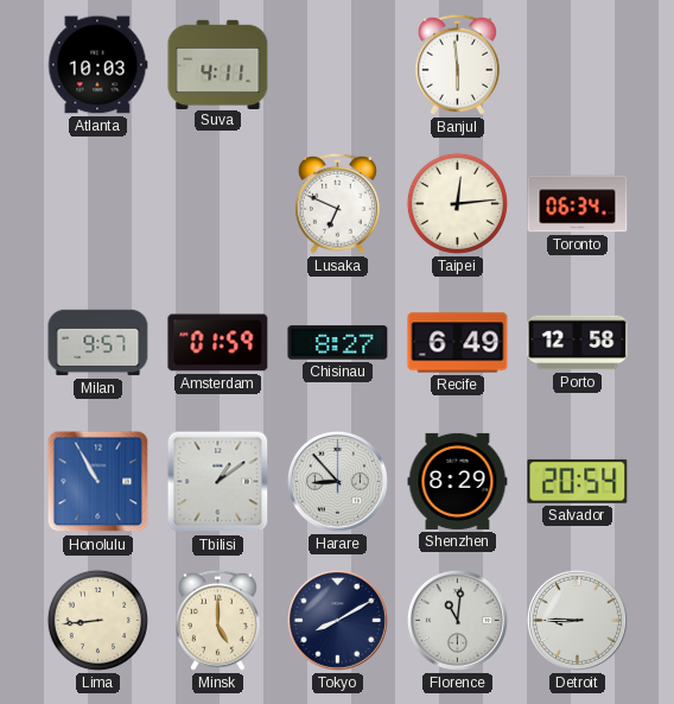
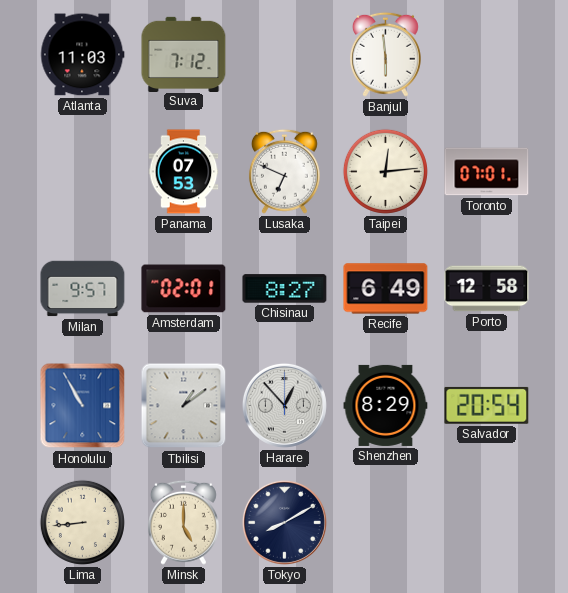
Atlanta: 10:03 -> 11:03
Suva: 4:11 -> 7:12
Panama: none -> 07:53
Toronto: 06:34 -> 07:01
Amsterdam: 01:59 -> 02:01
Harare: 8:53 -> 12:53
Florence: 11:01 -> none
Detroit: 8:45 -> none
